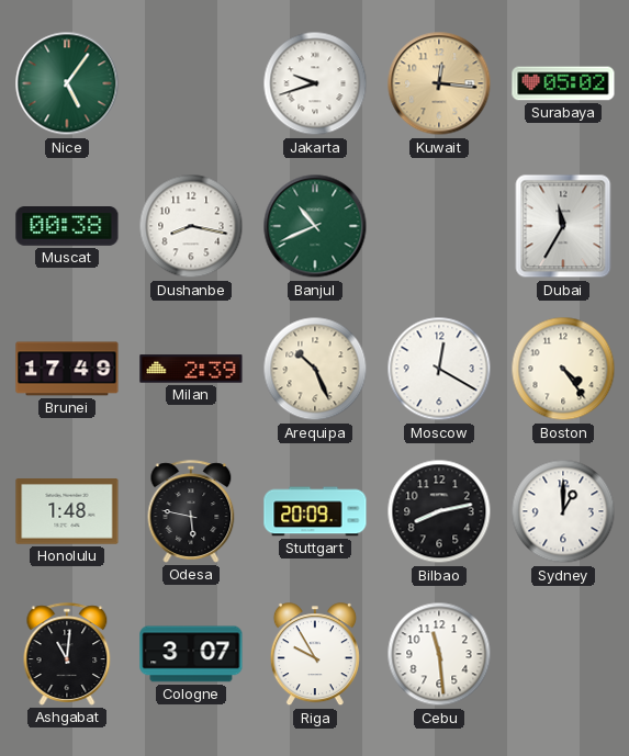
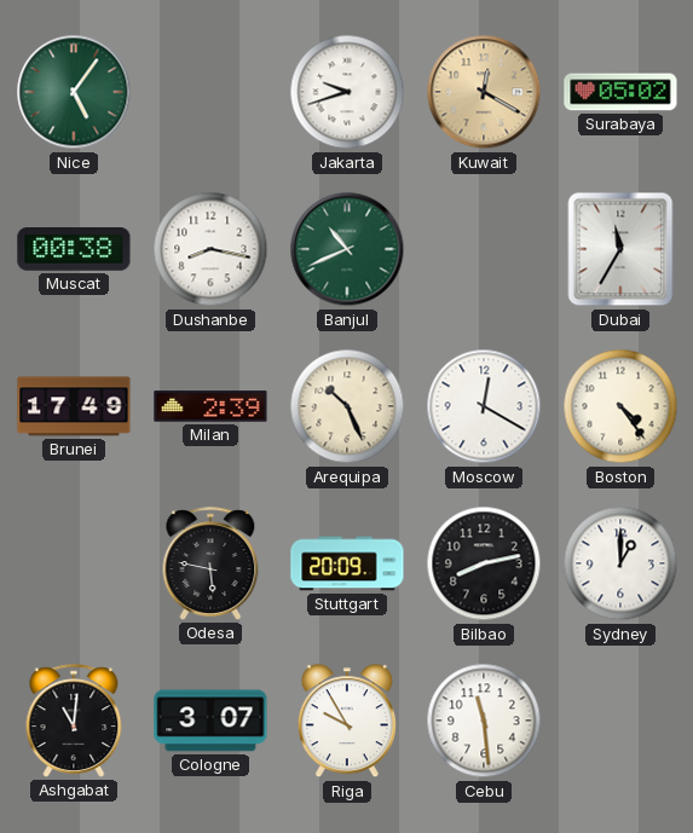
Kuwait: 12:16 -> 12:20
Honolulu: 1:48 -> none
